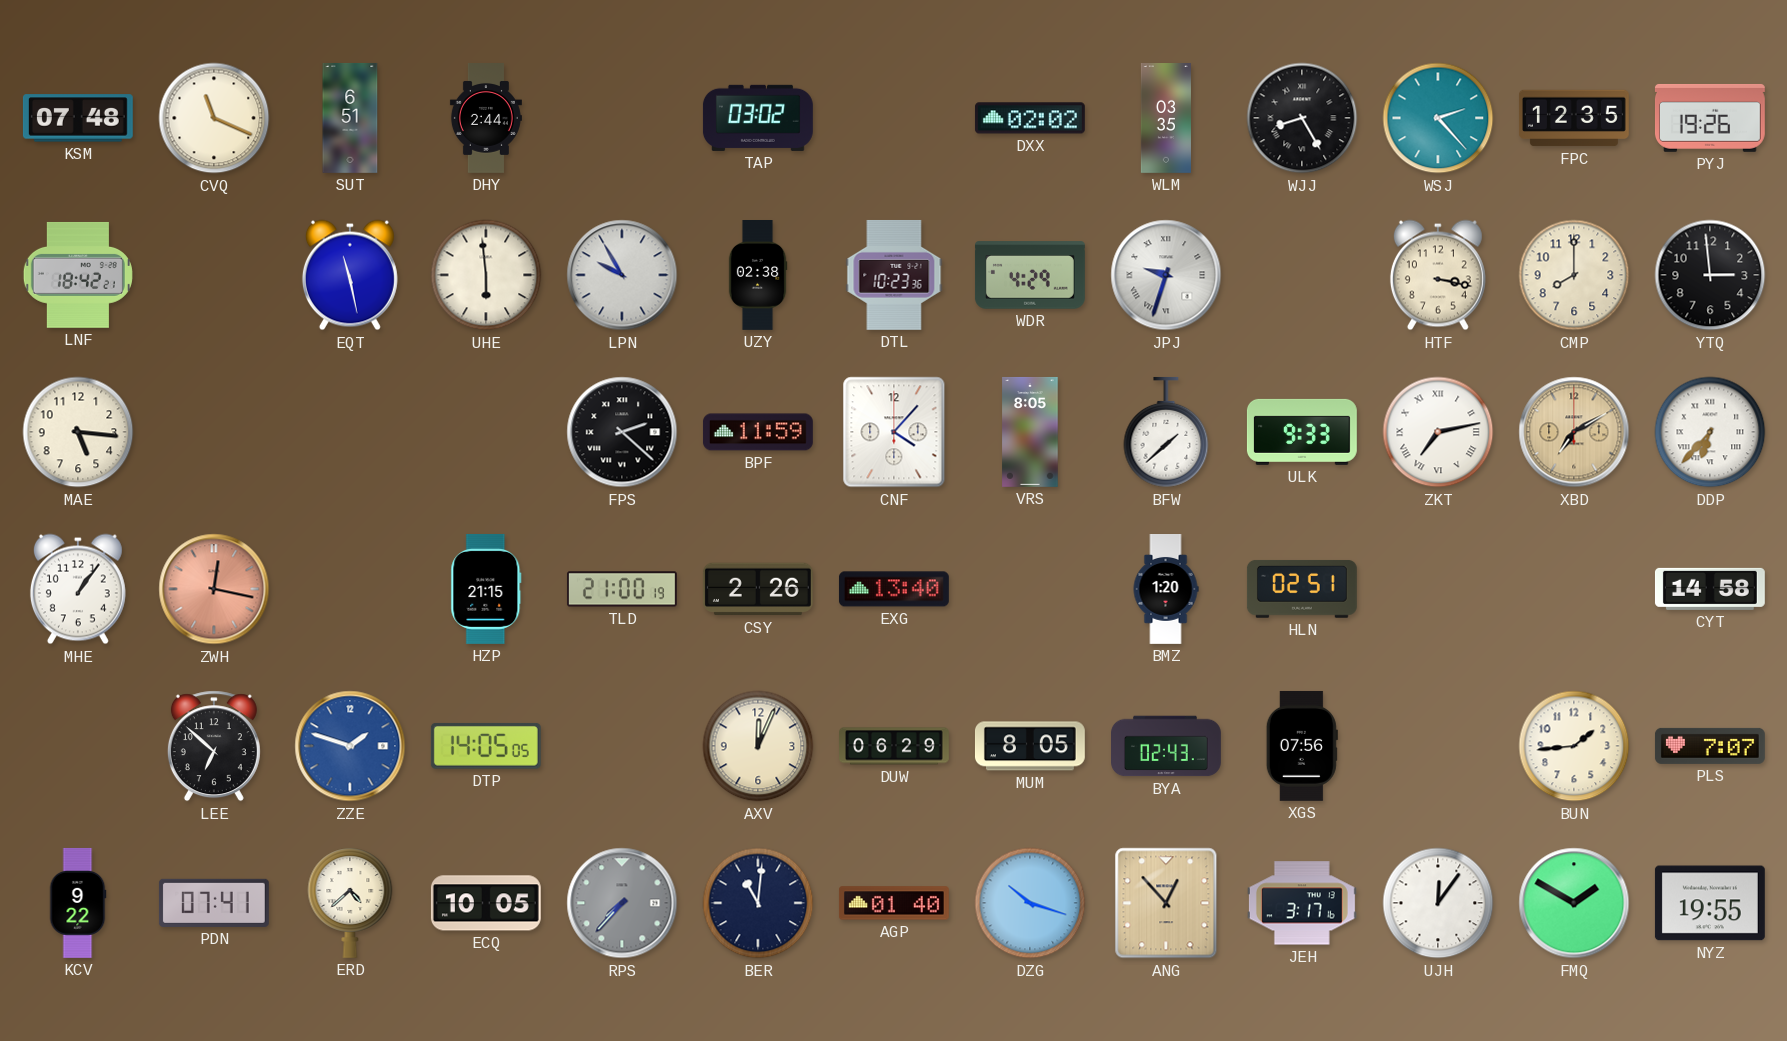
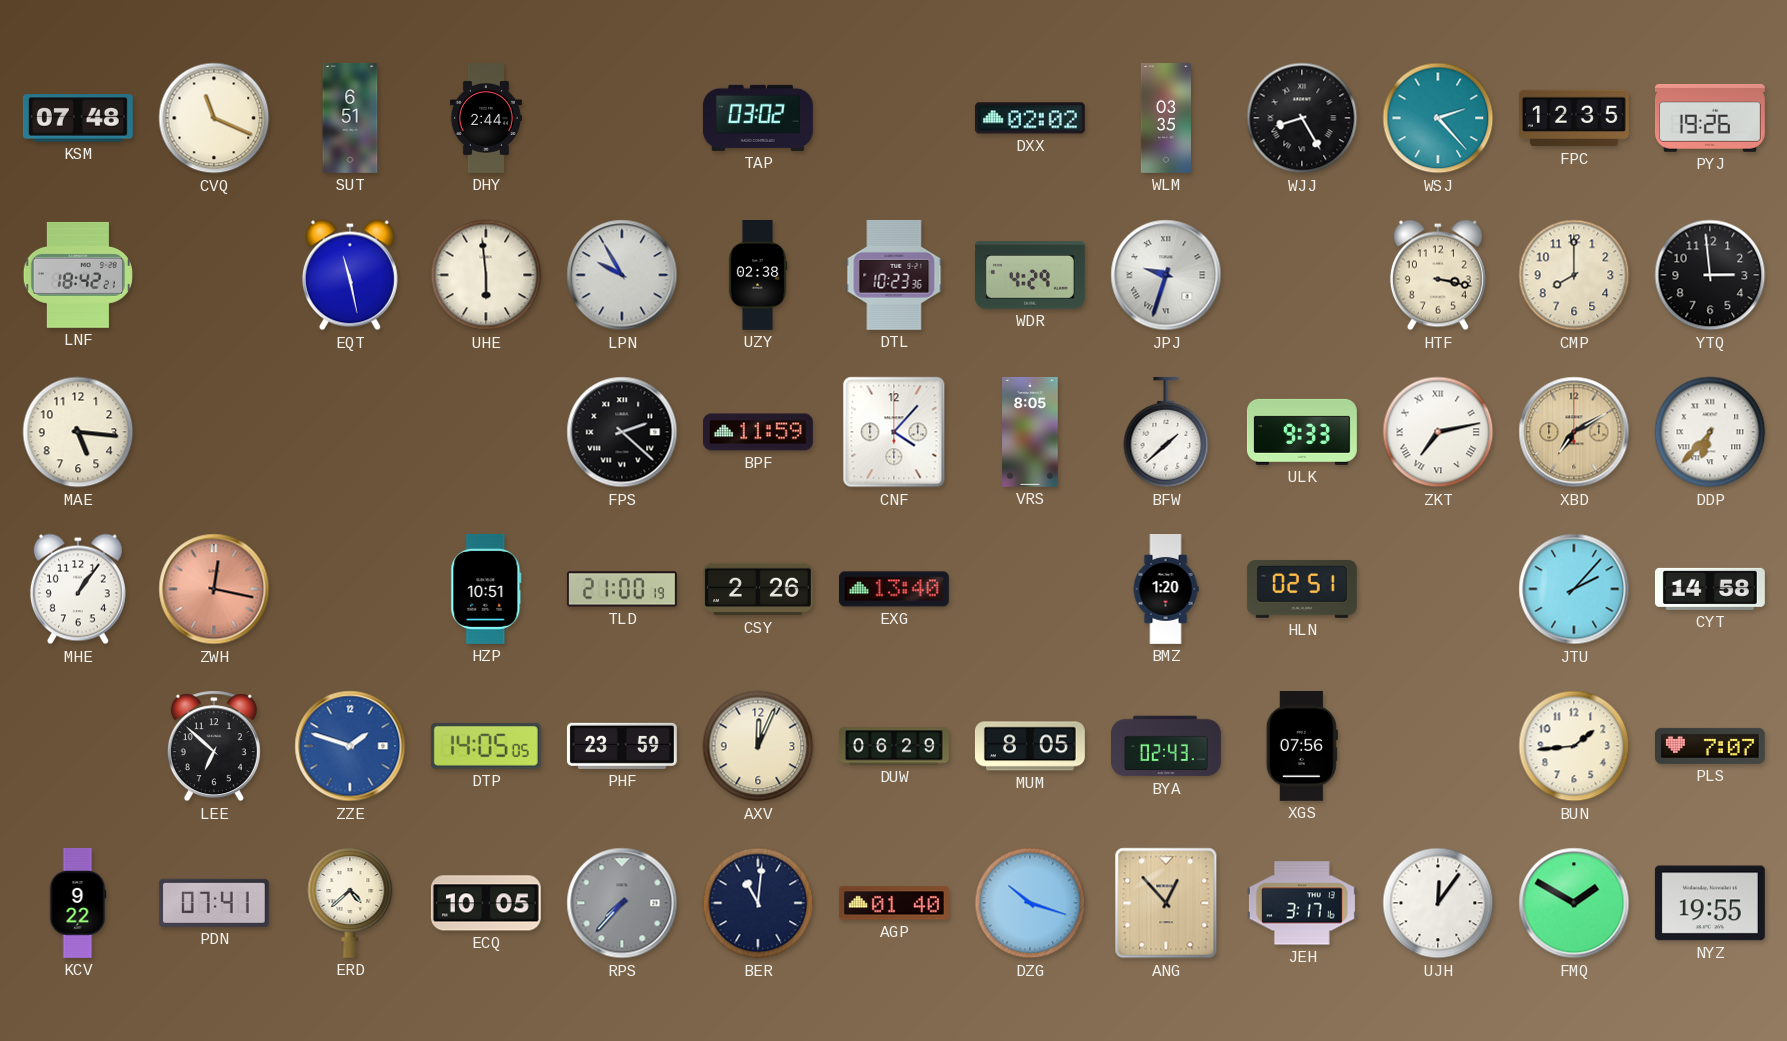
HZP: 21:15 -> 10:51
JTU: none -> 2:07
PHF: none -> 23:59
